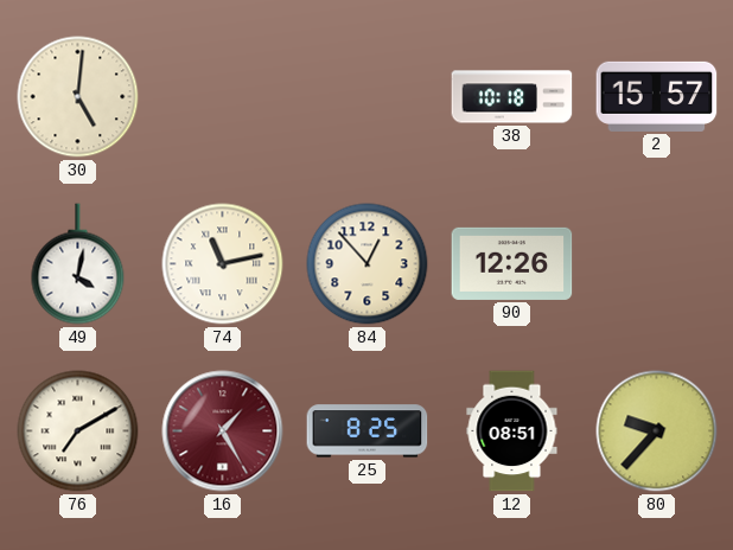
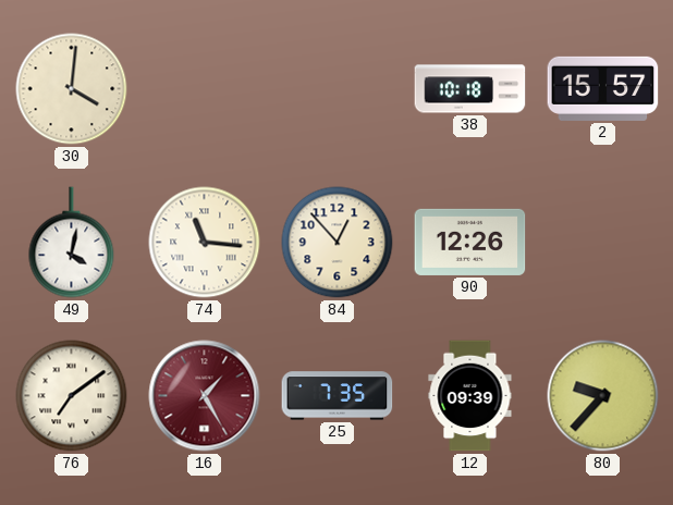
30: 5:01 -> 4:01
74: 11:13 -> 11:16
76: 7:10 -> 7:09
25: 8:25 -> 7:35
12: 08:51 -> 09:39
